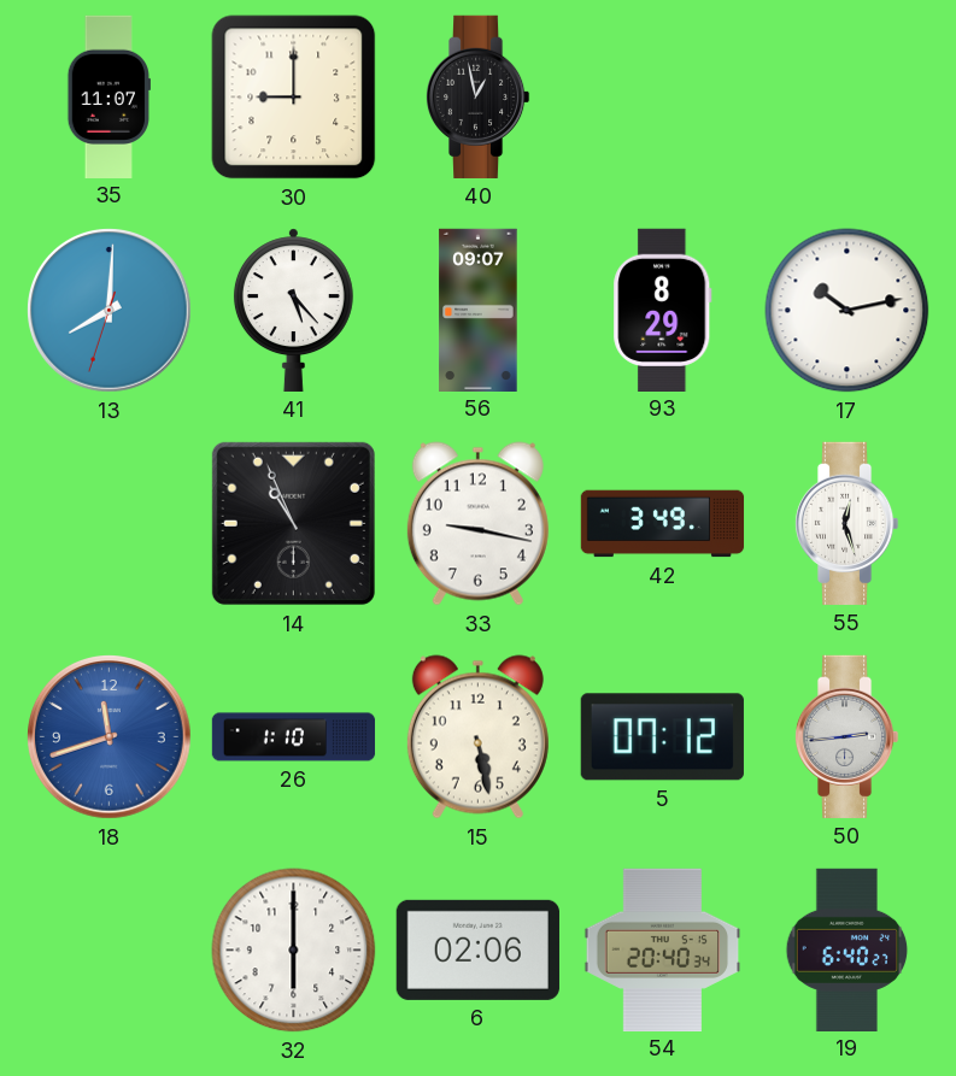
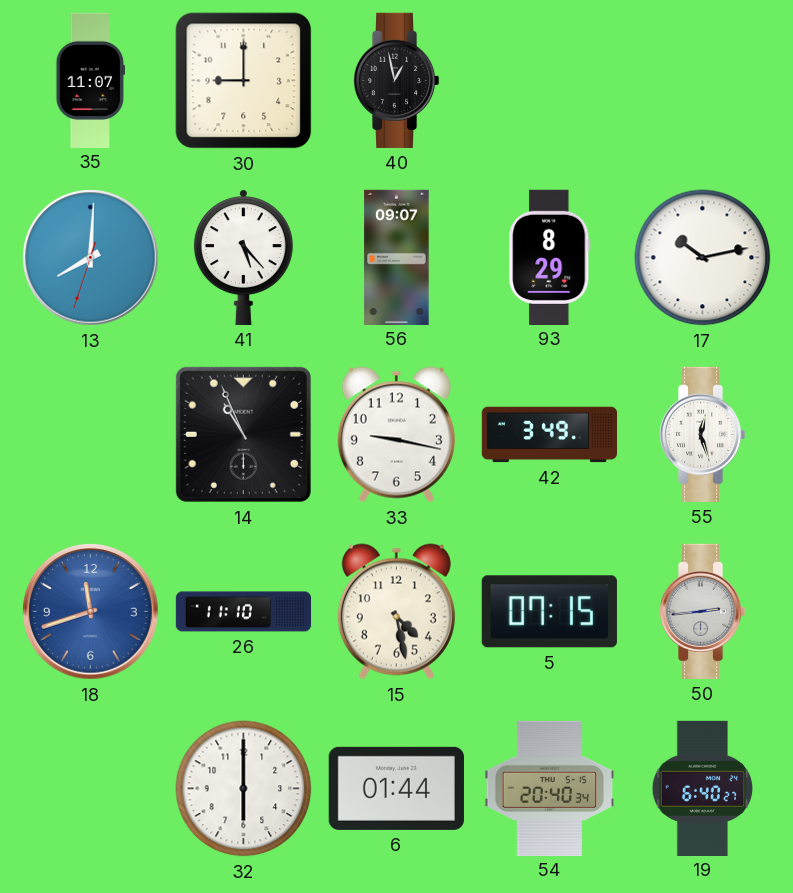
26: 1:10 -> 11:10
15: 5:28 -> 4:28
5: 07:12 -> 07:15
6: 02:06 -> 01:44
